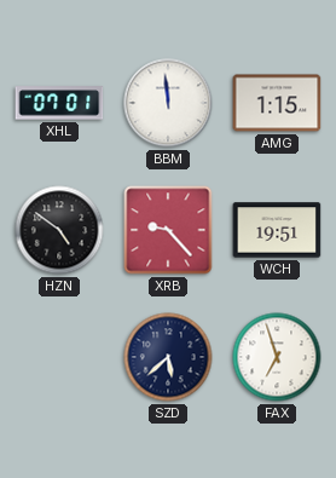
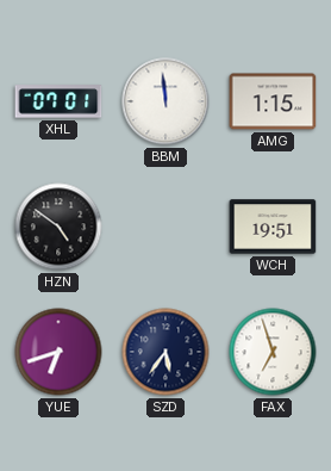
XRB: 9:23 -> none
YUE: none -> 6:42
SZD: 5:38 -> 5:36
